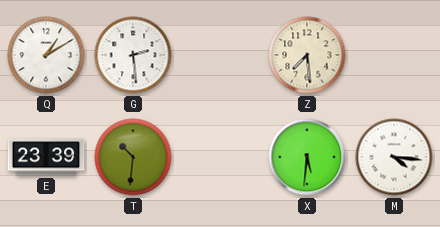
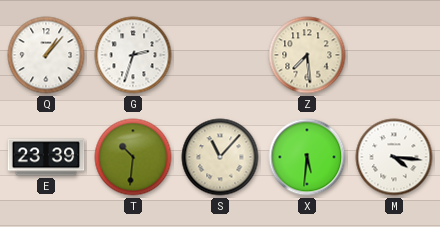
Q: 1:10 -> 1:07
G: 2:29 -> 2:33
S: none -> 11:07
